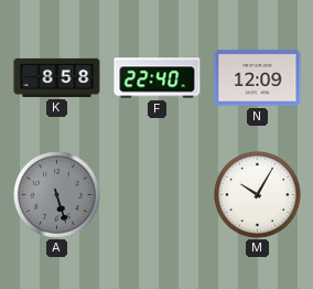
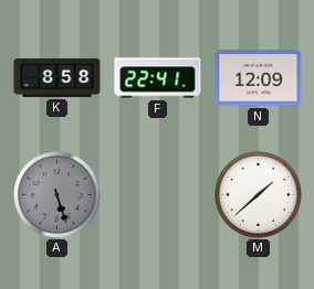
F: 22:40 -> 22:41
M: 10:05 -> 1:38
